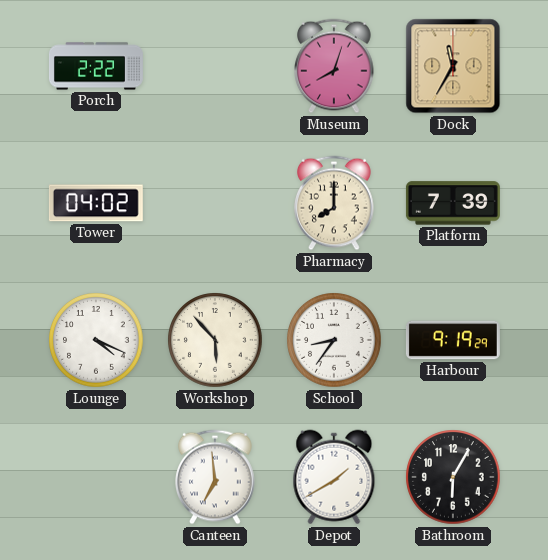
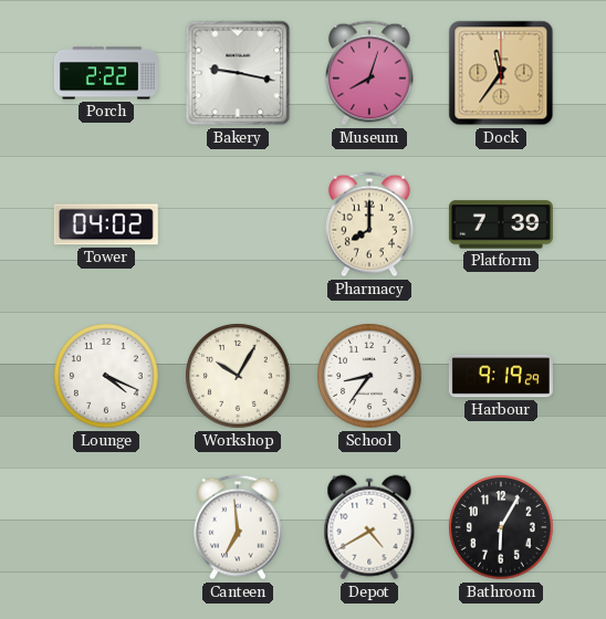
Bakery: none -> 9:17
Dock: 11:35 -> 11:36
Workshop: 5:53 -> 10:05
Depot: 1:40 -> 4:40
